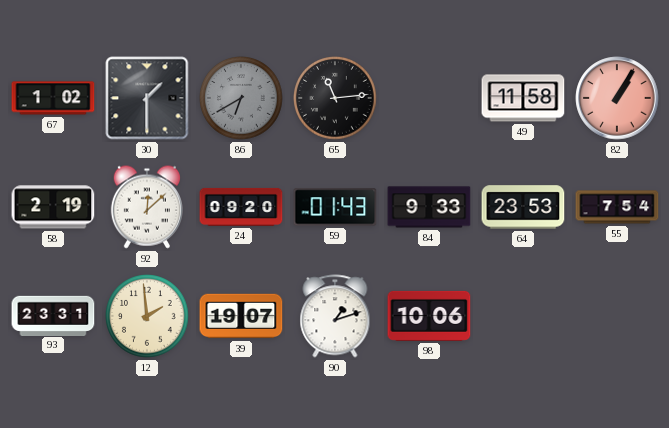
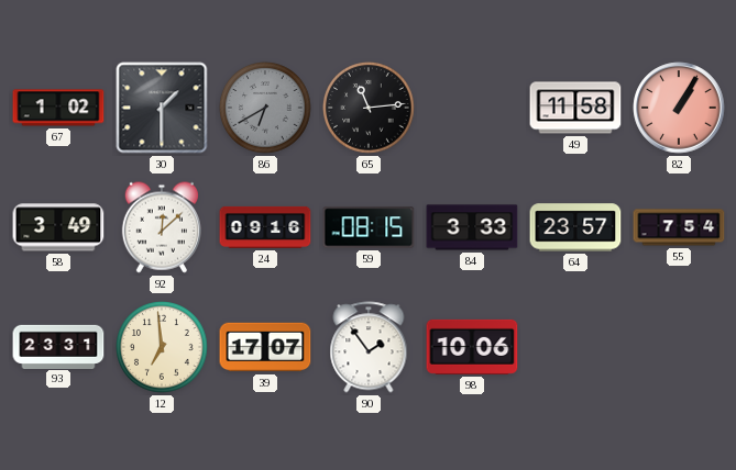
58: 2:19 -> 3:49
24: 09:20 -> 09:16
59: 01:43 -> 08:15
84: 9:33 -> 3:33
64: 23:53 -> 23:57
12: 1:59 -> 6:59
39: 19:07 -> 17:07
90: 1:12 -> 1:54
